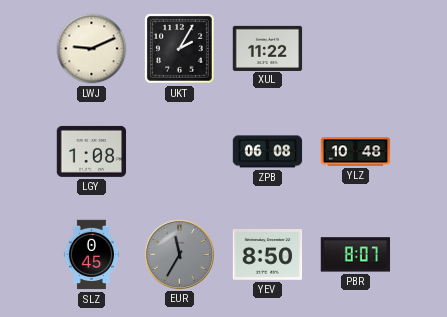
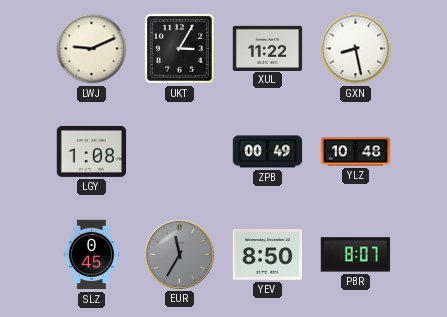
UKT: 2:05 -> 3:05
GXN: none -> 8:28
ZPB: 06:08 -> 00:49
